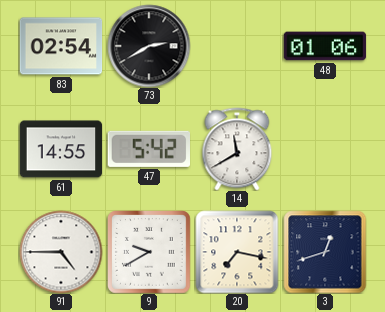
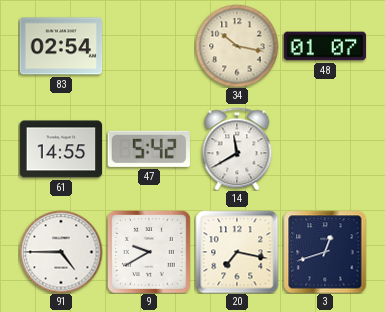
73: 2:40 -> none
34: none -> 10:17
48: 01:06 -> 01:07
